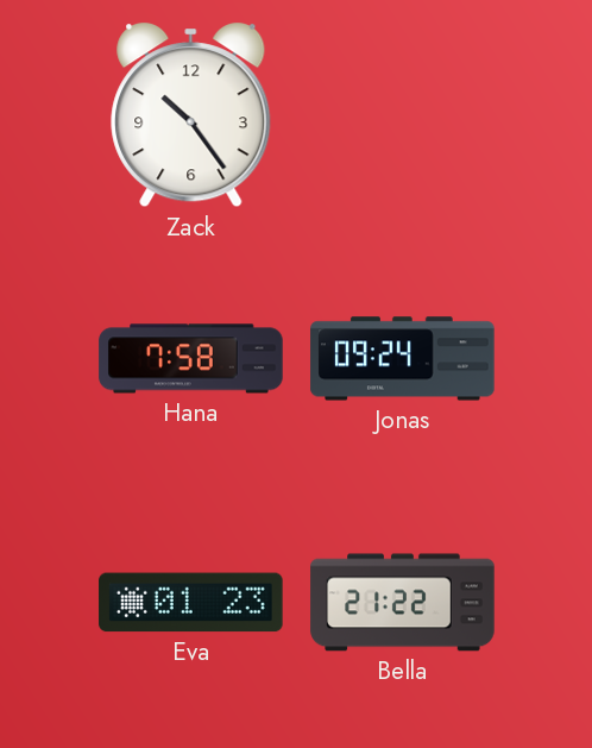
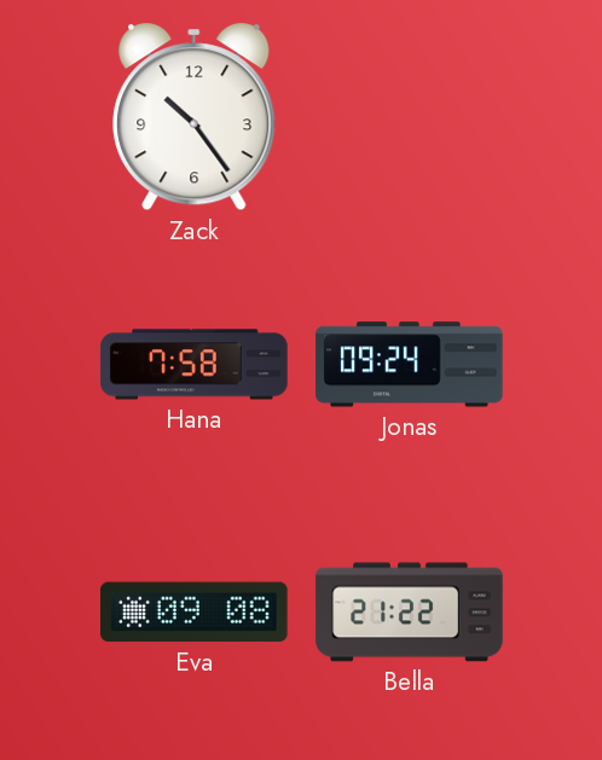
Eva: 01:23 -> 09:08
